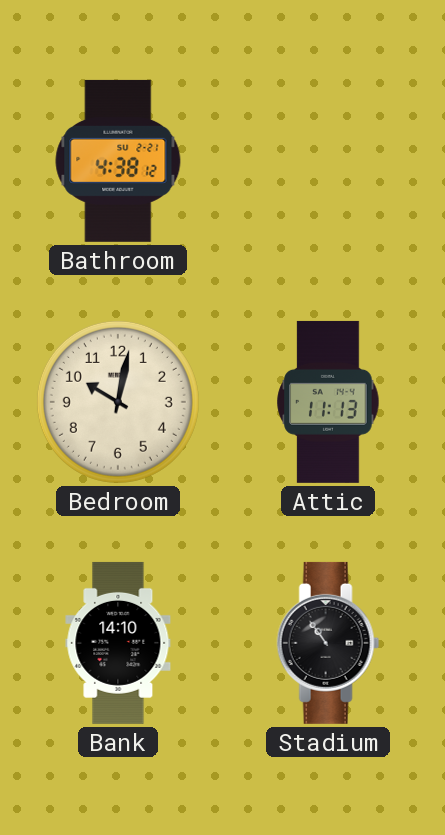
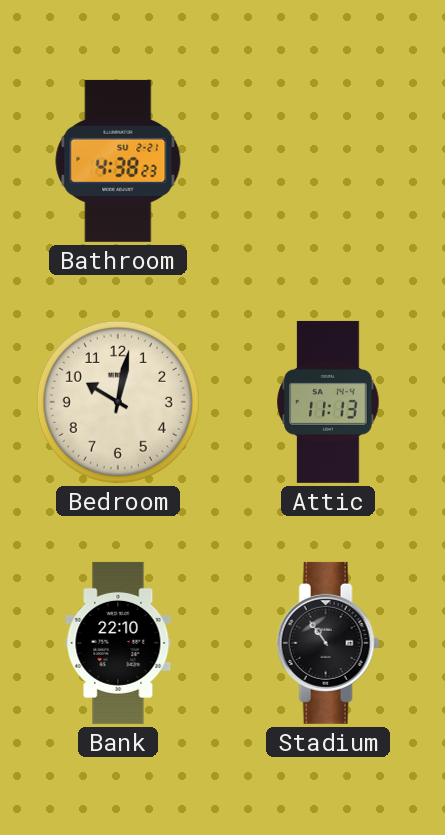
Bathroom: 4:38:12 -> 4:38:23
Bank: 14:10 -> 22:10
